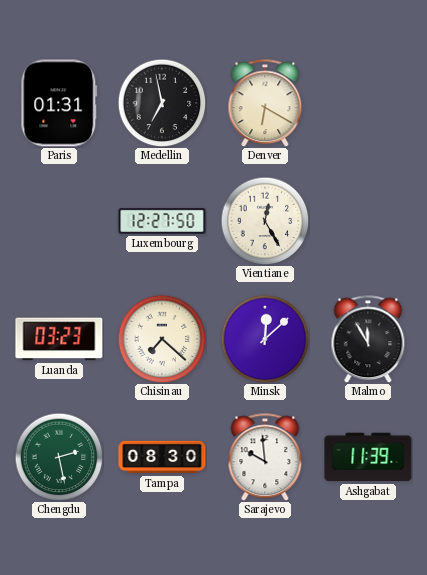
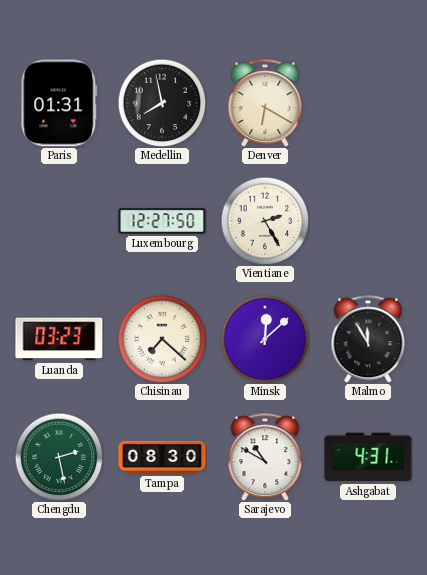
Medellin: 6:58 -> 7:58
Vientiane: 12:25 -> 2:25
Sarajevo: 9:59 -> 10:50
Ashgabat: 11:39 -> 4:31
